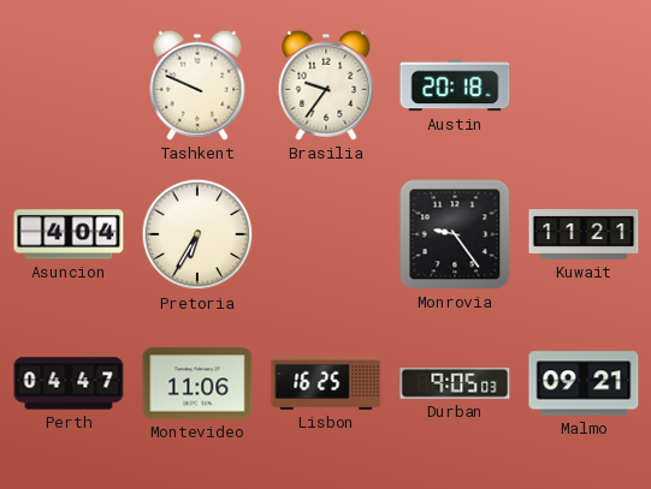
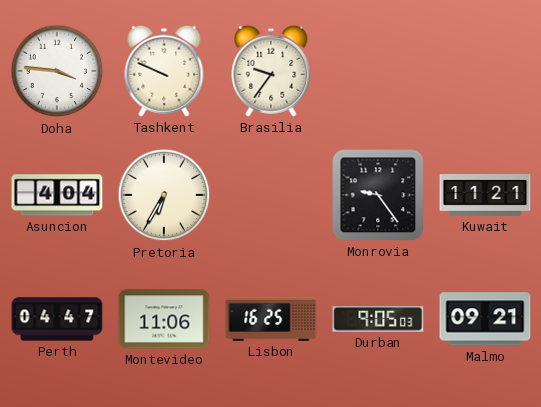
Doha: none -> 3:46
Austin: 20:18 -> none
